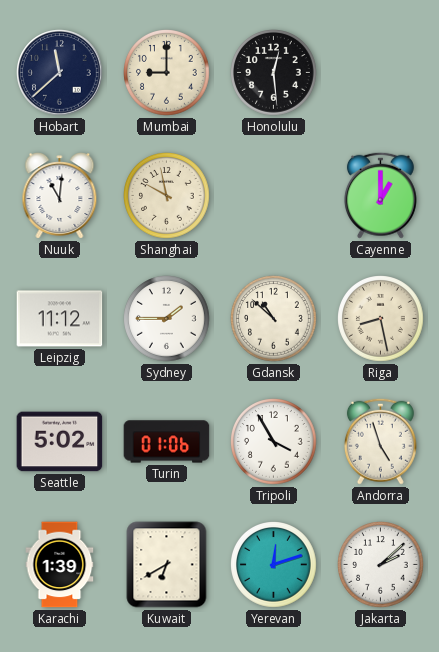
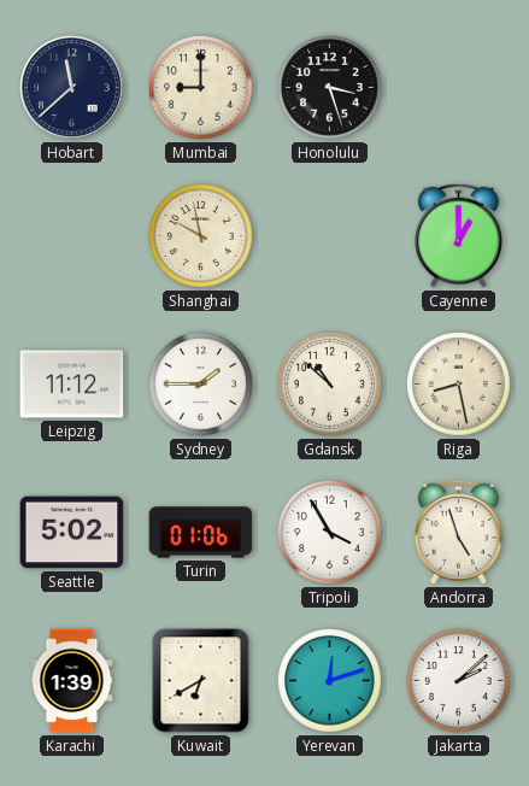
Honolulu: 12:29 -> 3:27
Nuuk: 11:01 -> none
